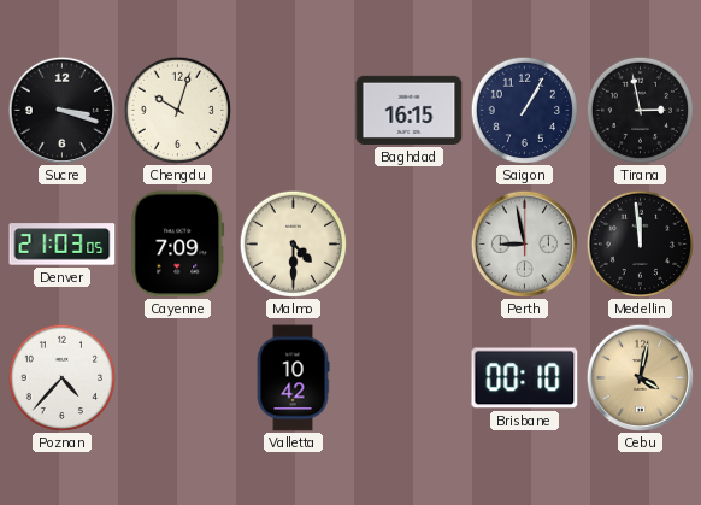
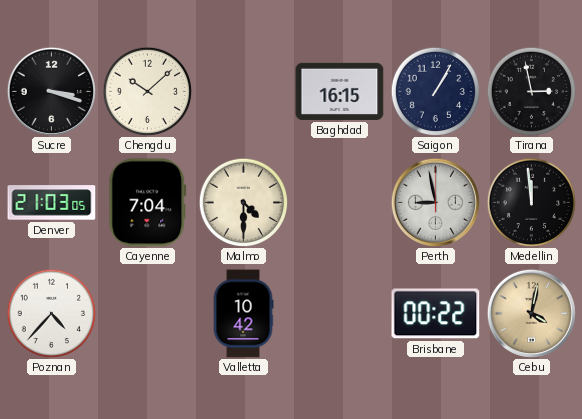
Chengdu: 10:03 -> 10:08
Cayenne: 7:09 -> 7:04
Brisbane: 00:10 -> 00:22
